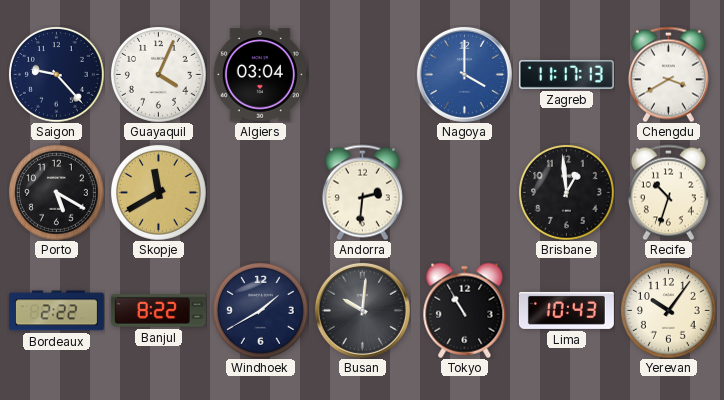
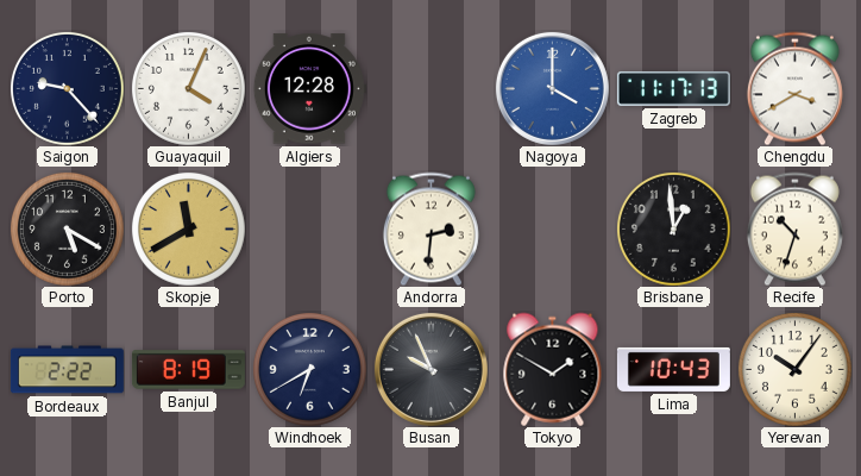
Algiers: 03:04 -> 12:28
Banjul: 8:22 -> 8:19
Windhoek: 1:40 -> 6:40
Busan: 10:01 -> 9:56
Tokyo: 10:55 -> 1:50
